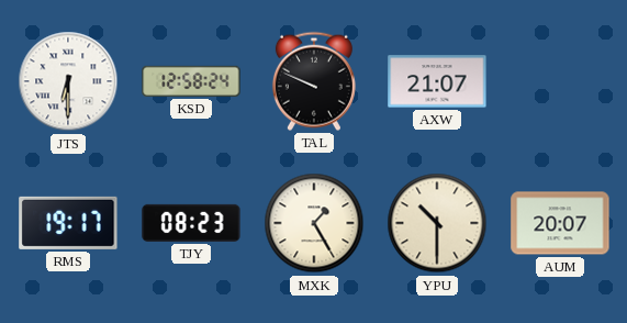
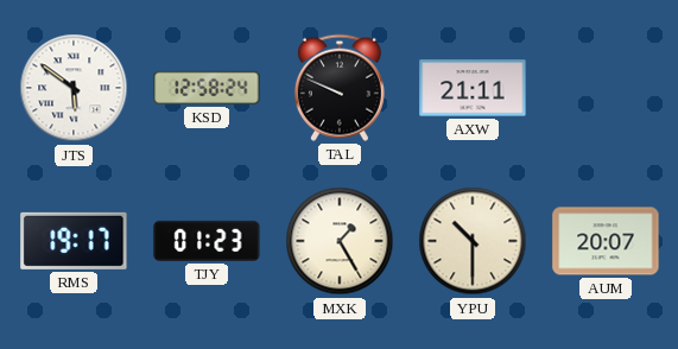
JTS: 6:30 -> 5:51
AXW: 21:07 -> 21:11
TJY: 08:23 -> 01:23
